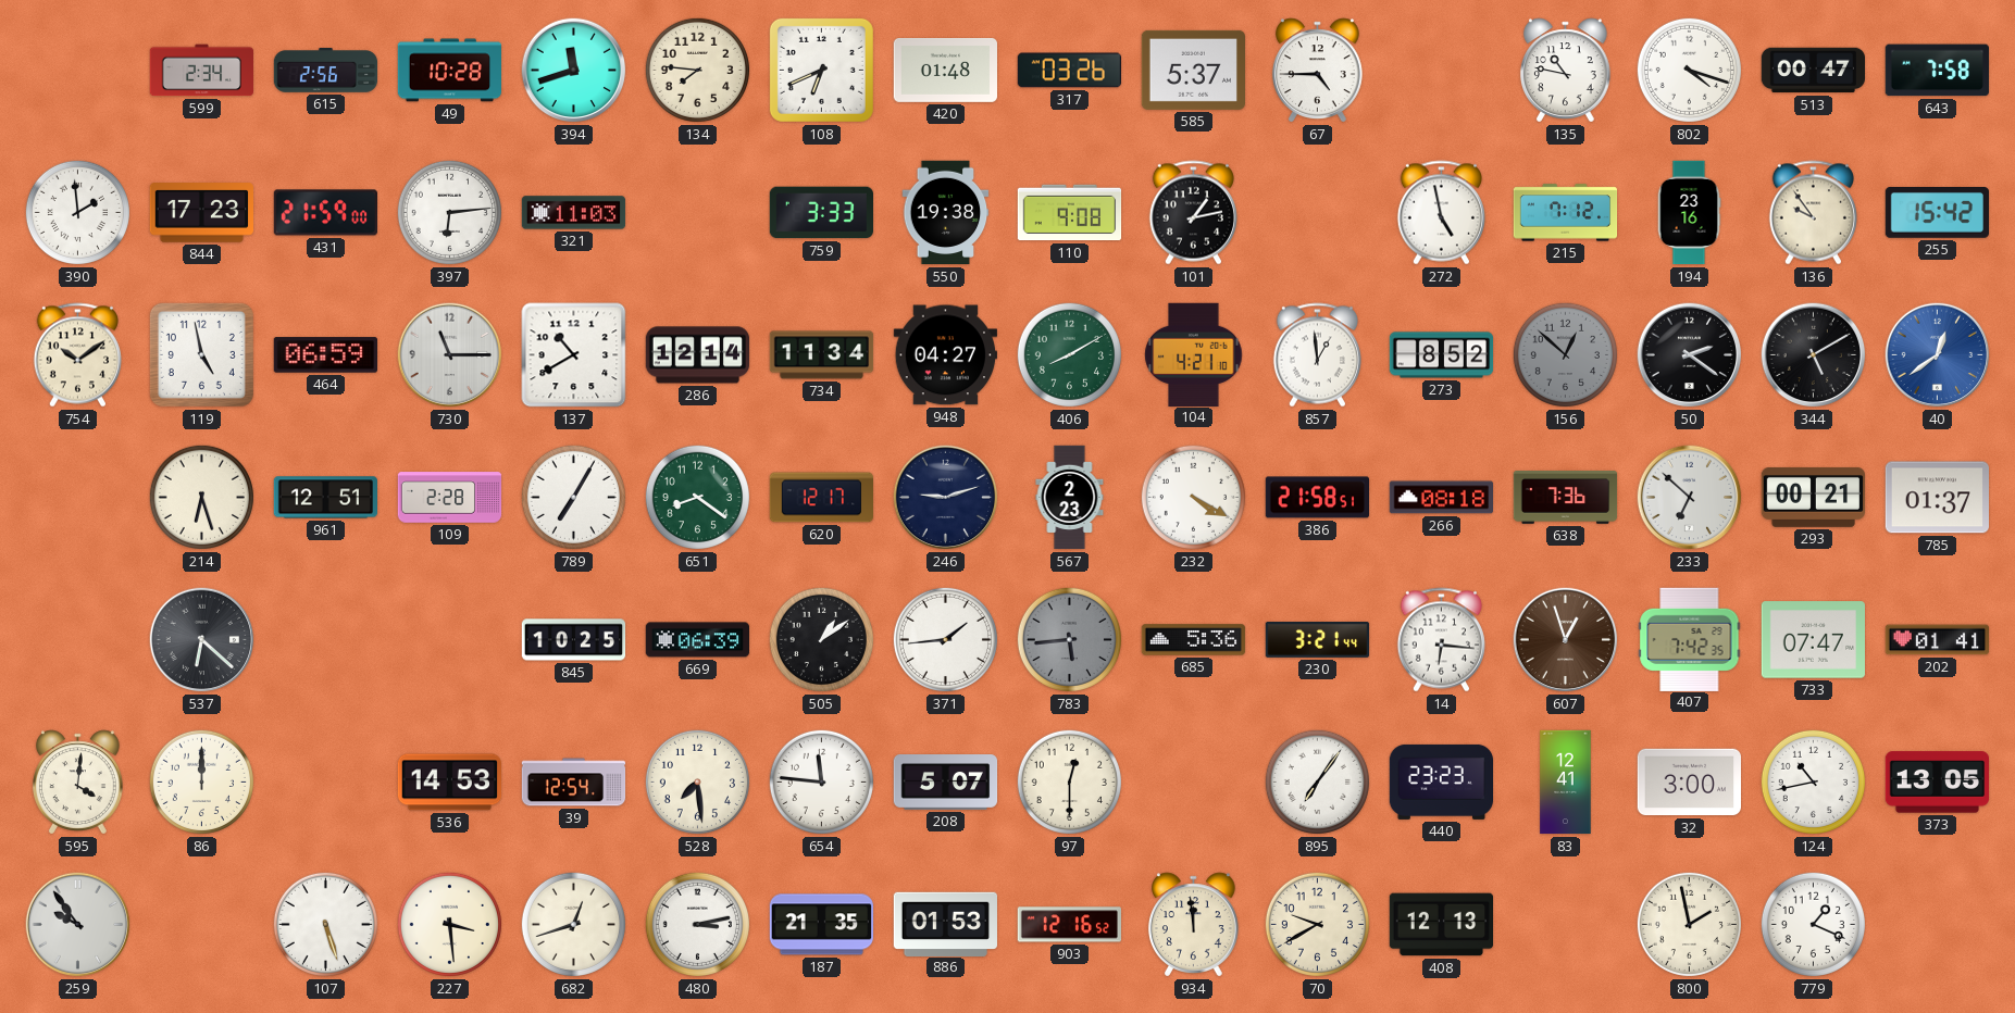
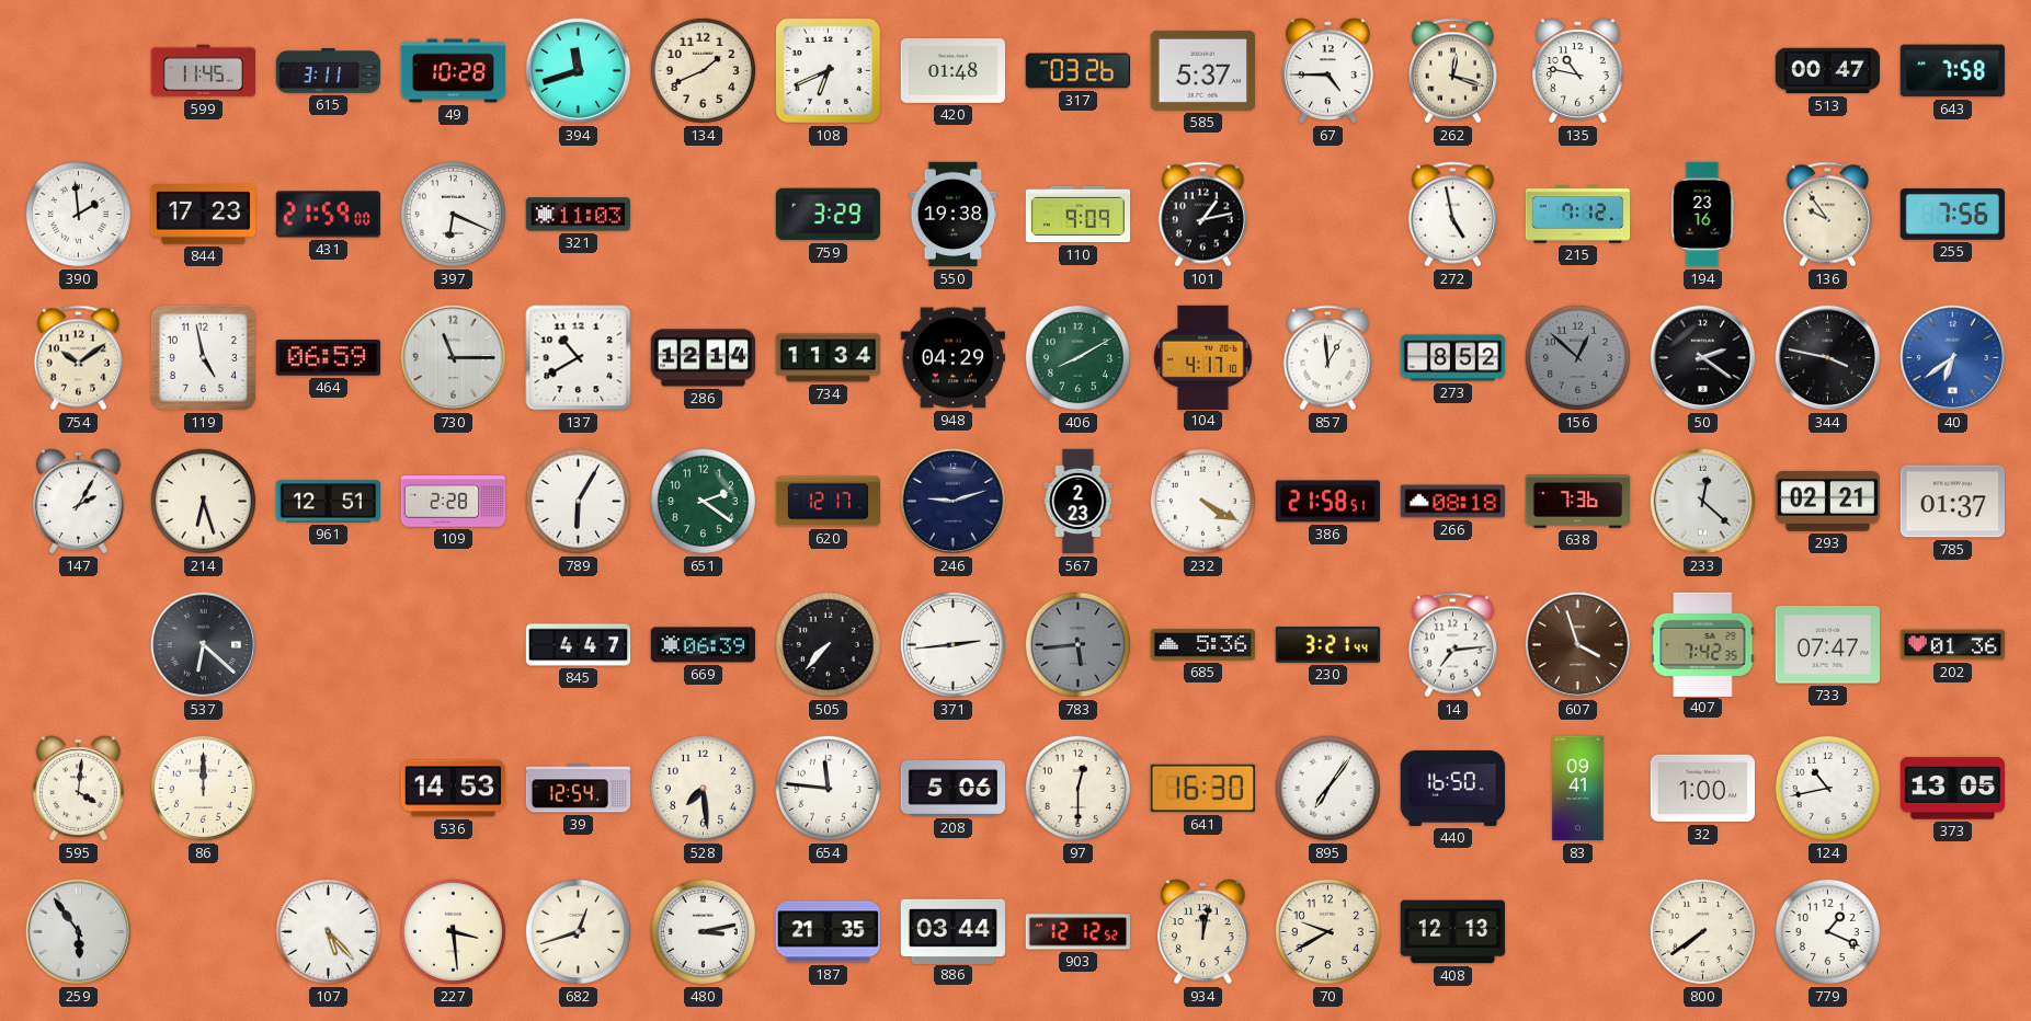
599: 2:34 -> 11:45
615: 2:56 -> 3:11
134: 7:46 -> 1:41
262: none -> 12:18
802: 4:18 -> none
397: 6:14 -> 6:19
759: 3:33 -> 3:29
110: 9:08 -> 9:09
255: 15:42 -> 7:56
948: 04:27 -> 04:29
104: 4:21 -> 4:17
344: 5:10 -> 3:47
40: 12:39 -> 6:39
147: none -> 2:05
789: 7:05 -> 6:05
651: 8:21 -> 2:21
233: 6:52 -> 12:22
293: 00:21 -> 02:21
845: 10:25 -> 4:47
505: 1:09 -> 7:37
371: 1:44 -> 2:44
14: 6:16 -> 7:14
607: 12:57 -> 3:57
202: 01:41 -> 01:36
208: 5:07 -> 5:06
641: none -> 16:30
440: 23:23 -> 16:50
83: 12:41 -> 09:41
32: 3:00 -> 1:00
259: 9:54 -> 5:54
107: 5:27 -> 5:23
886: 01:53 -> 03:44
903: 12:16 -> 12:12
934: 11:59 -> 12:02
800: 1:58 -> 7:39
